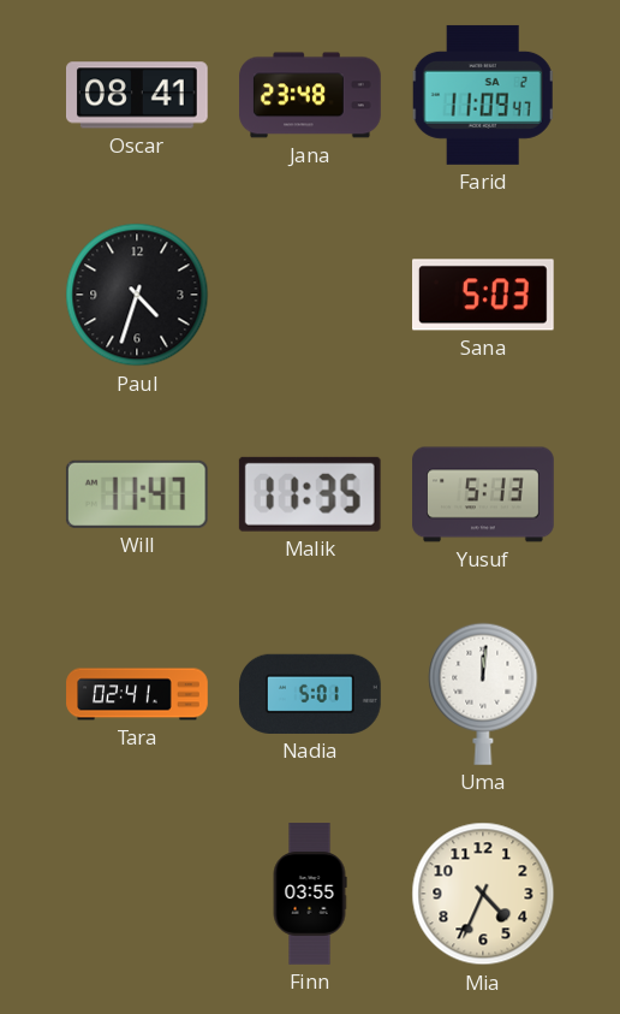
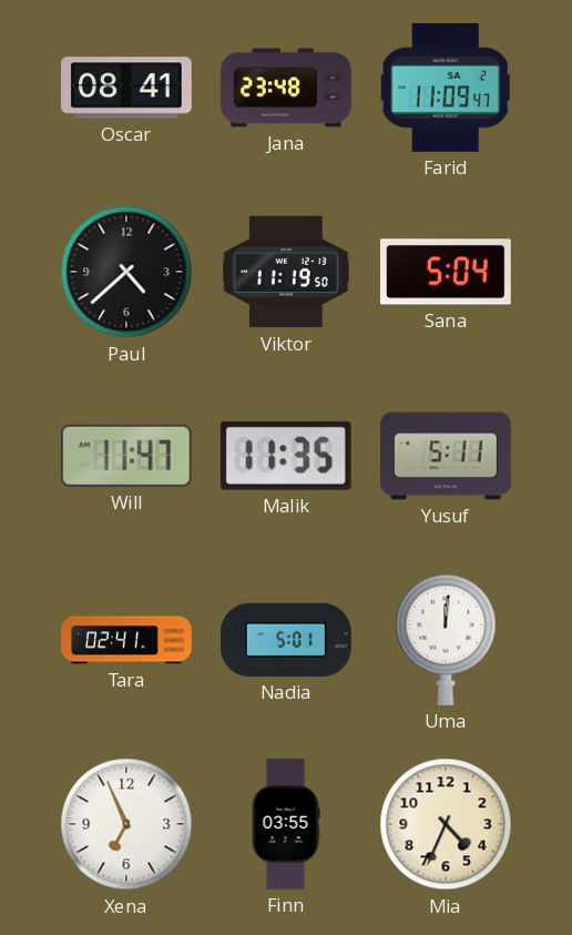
Paul: 4:33 -> 4:38
Viktor: none -> 11:19
Sana: 5:03 -> 5:04
Yusuf: 5:13 -> 5:11
Xena: none -> 6:56
